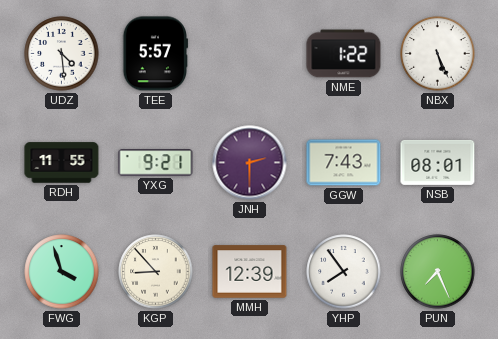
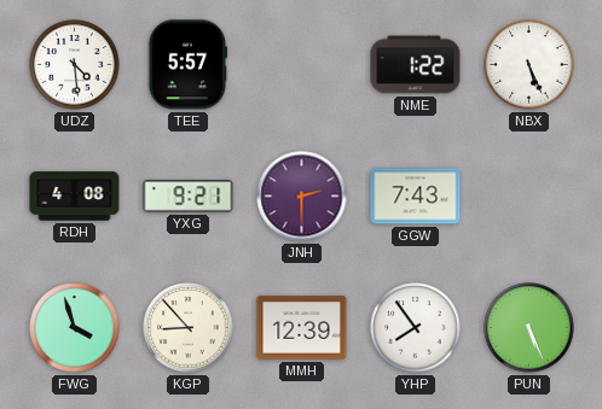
RDH: 11:55 -> 4:08
NSB: 08:01 -> none
PUN: 7:26 -> 5:26
